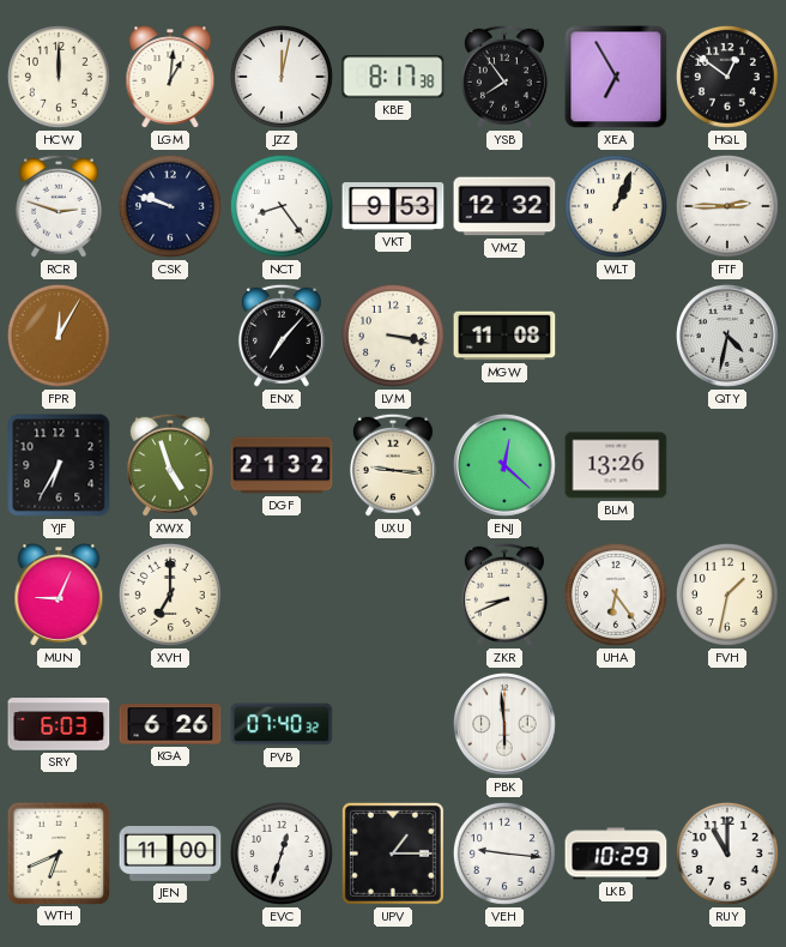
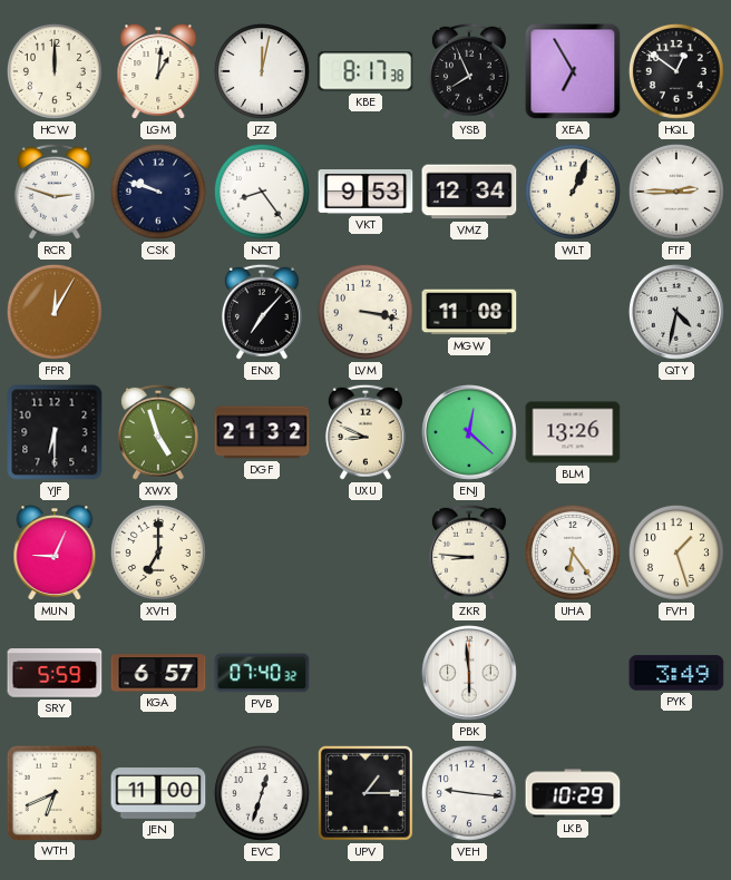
YSB: 7:54 -> 7:56
VMZ: 12:32 -> 12:34
YJF: 6:35 -> 6:30
UXU: 9:16 -> 8:49
ZKR: 8:41 -> 8:46
FVH: 1:32 -> 1:27
SRY: 6:03 -> 5:59
KGA: 6:26 -> 6:57
PYK: none -> 3:49
RUY: 11:00 -> none
